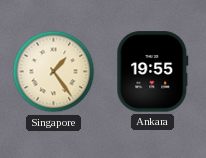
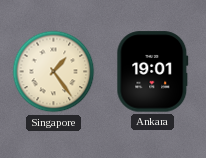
Ankara: 19:55 -> 19:01
